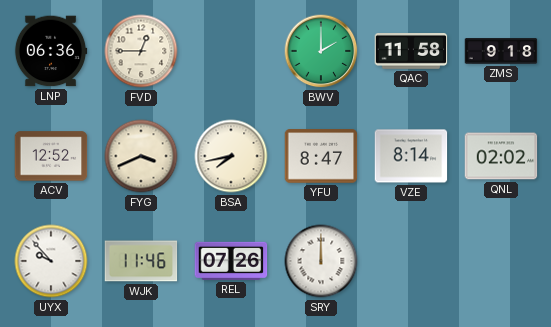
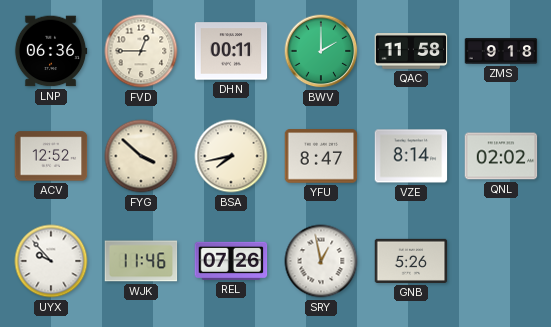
DHN: none -> 00:11
FYG: 3:41 -> 3:52
SRY: 12:00 -> 12:58
GNB: none -> 5:26
